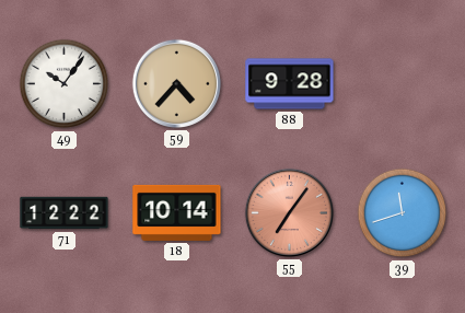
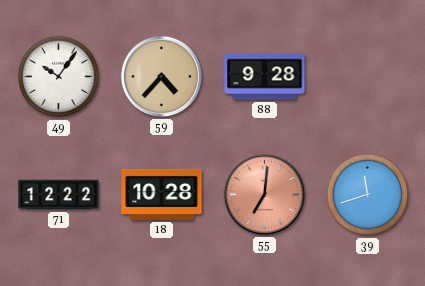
18: 10:14 -> 10:28
55: 7:06 -> 7:01
